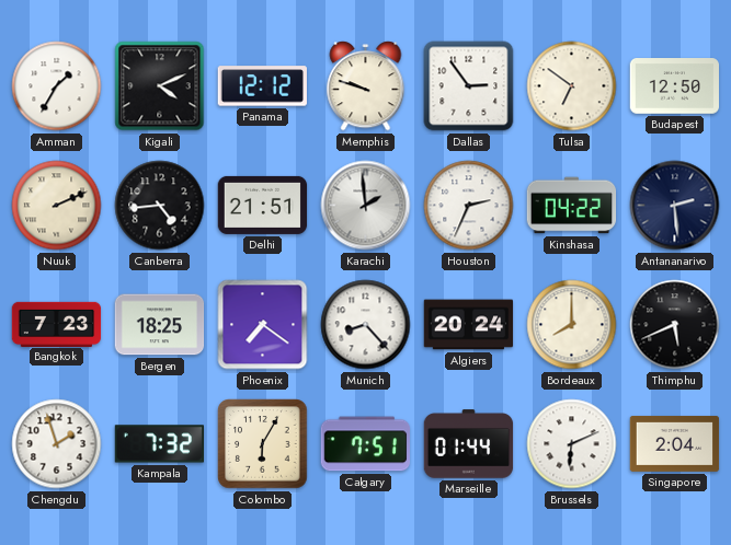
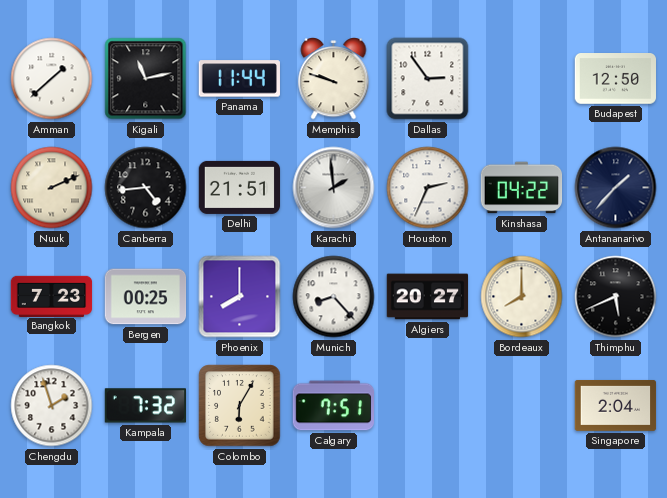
Amman: 1:35 -> 1:38
Kigali: 4:11 -> 11:13
Panama: 12:12 -> 11:44
Tulsa: 6:51 -> none
Antananarivo: 2:29 -> 1:37
Bergen: 18:25 -> 00:25
Phoenix: 7:21 -> 8:00
Algiers: 20:24 -> 20:27
Marseille: 01:44 -> none
Brussels: 6:11 -> none
